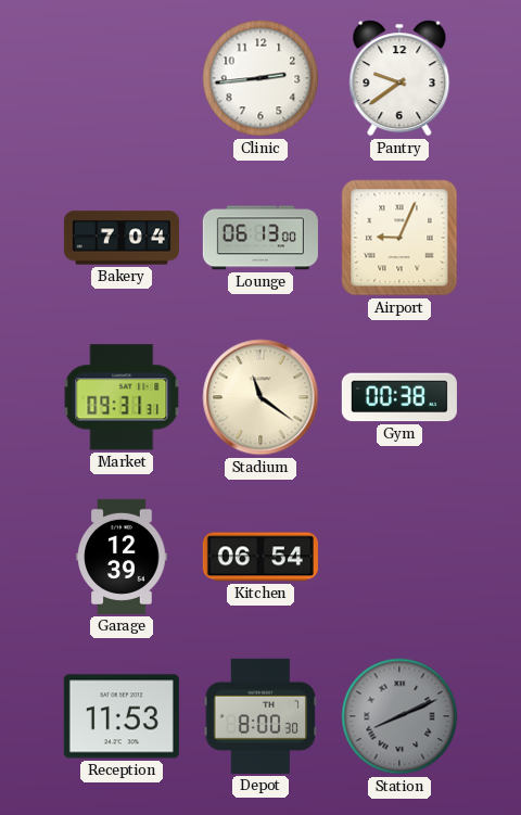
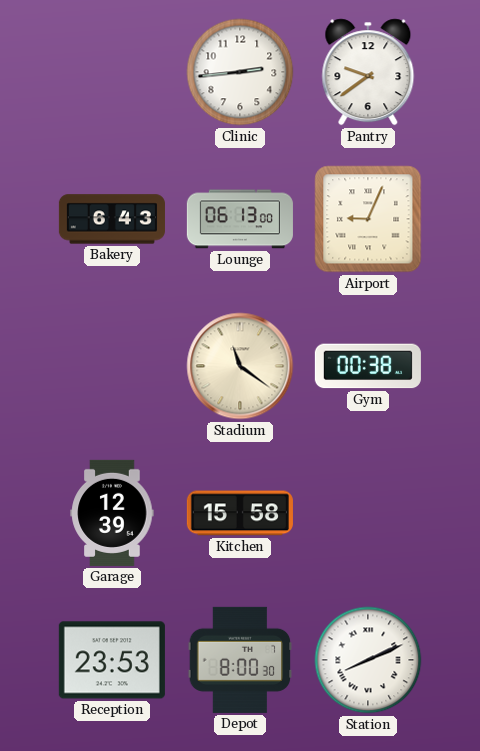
Bakery: 7:04 -> 6:43
Market: 09:31 -> none
Kitchen: 06:54 -> 15:58
Reception: 11:53 -> 23:53
Station dial: grey -> white
